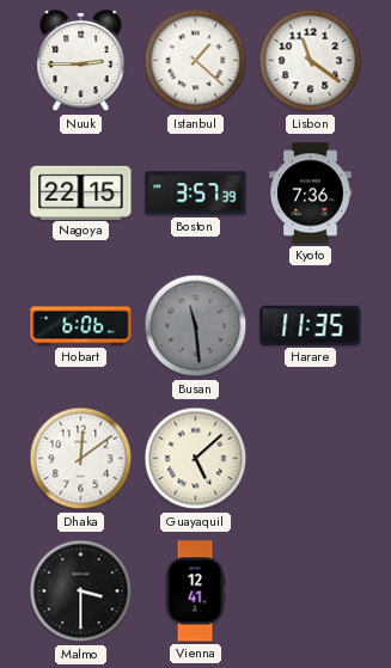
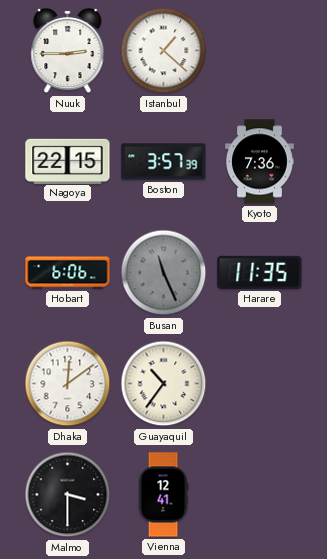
Lisbon: 11:21 -> none
Busan: 11:29 -> 11:26
Guayaquil: 5:08 -> 10:36
